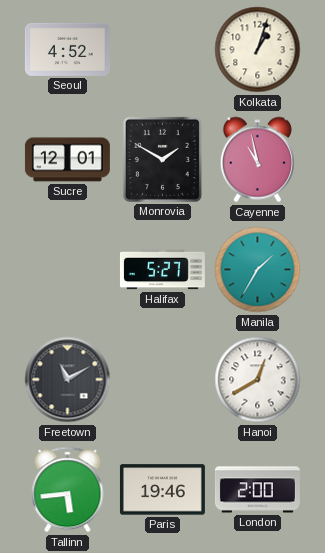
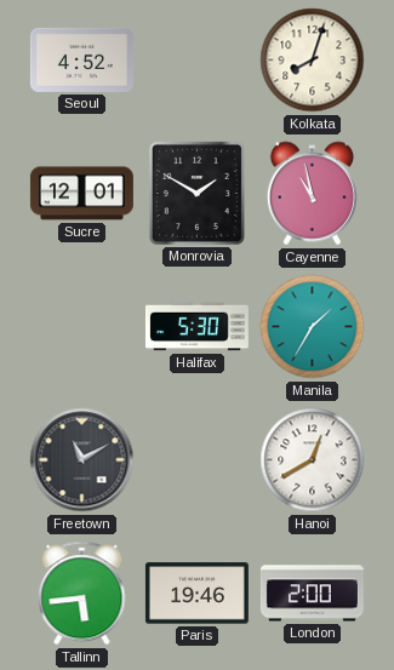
Kolkata: 1:03 -> 8:03
Halifax: 5:27 -> 5:30
